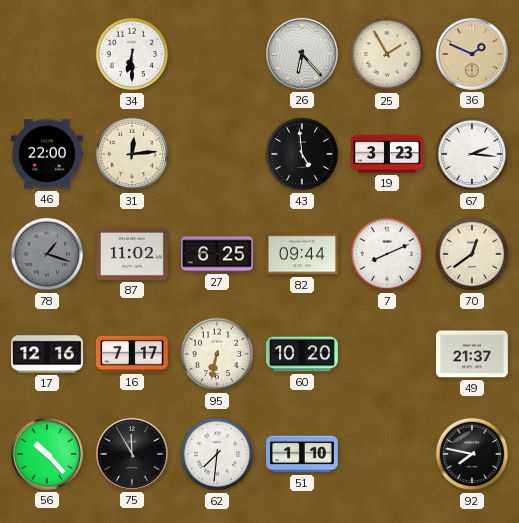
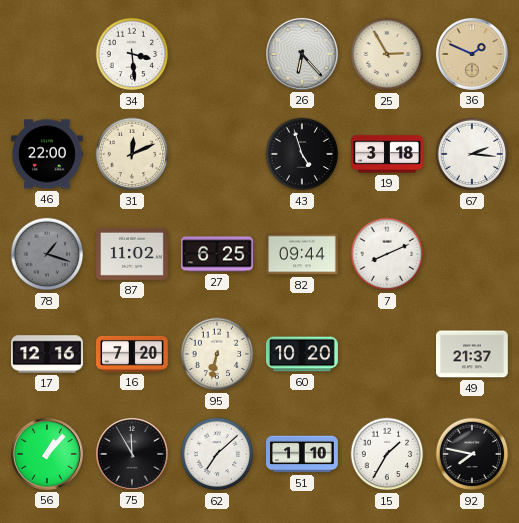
34: 6:30 -> 3:29
25: 1:55 -> 2:55
31: 12:14 -> 12:11
43: 4:59 -> 4:57
19: 3:23 -> 3:18
70: 12:39 -> none
16: 7:17 -> 7:20
56: 10:23 -> 1:07
62: 7:31 -> 7:08
15: none -> 1:35
